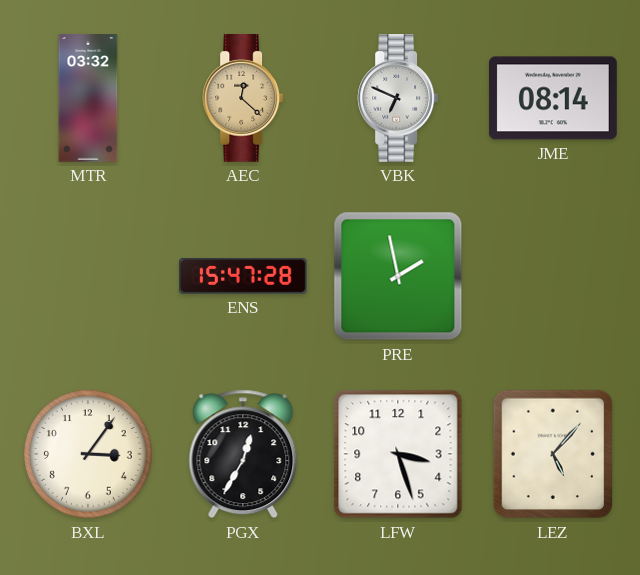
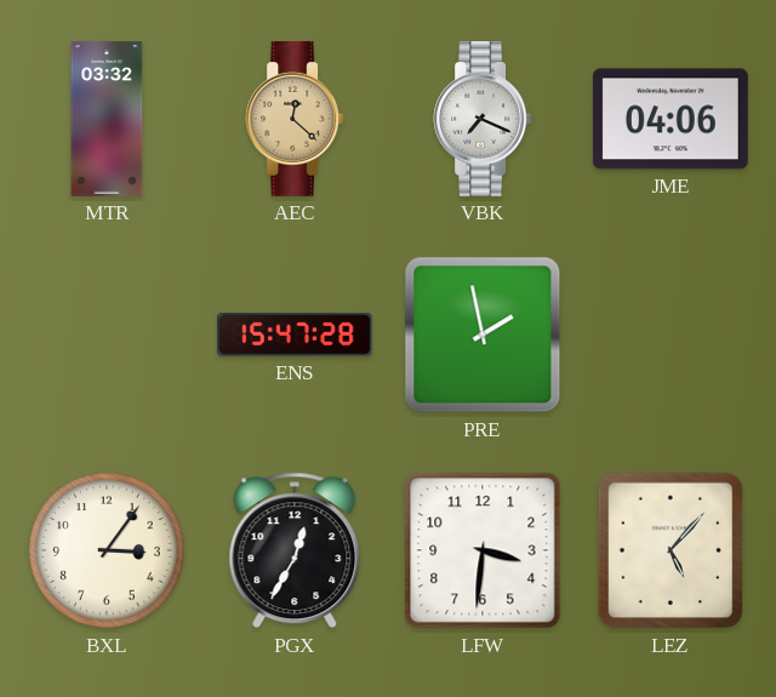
VBK: 6:49 -> 7:19
JME: 08:14 -> 04:06
LFW: 3:27 -> 3:31
